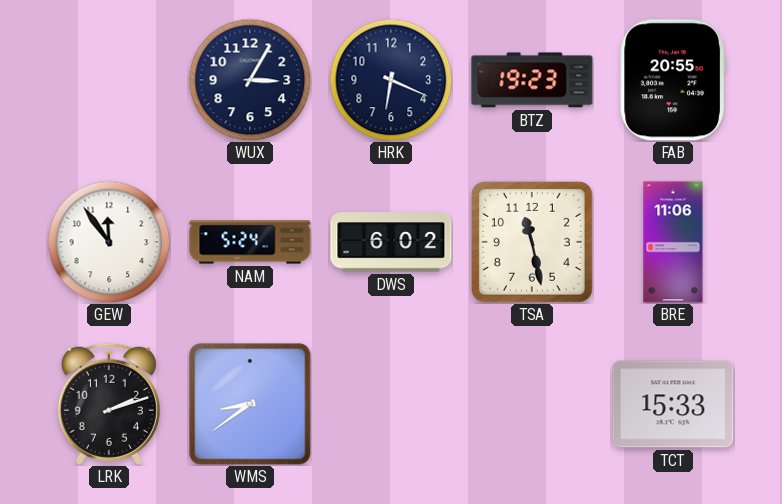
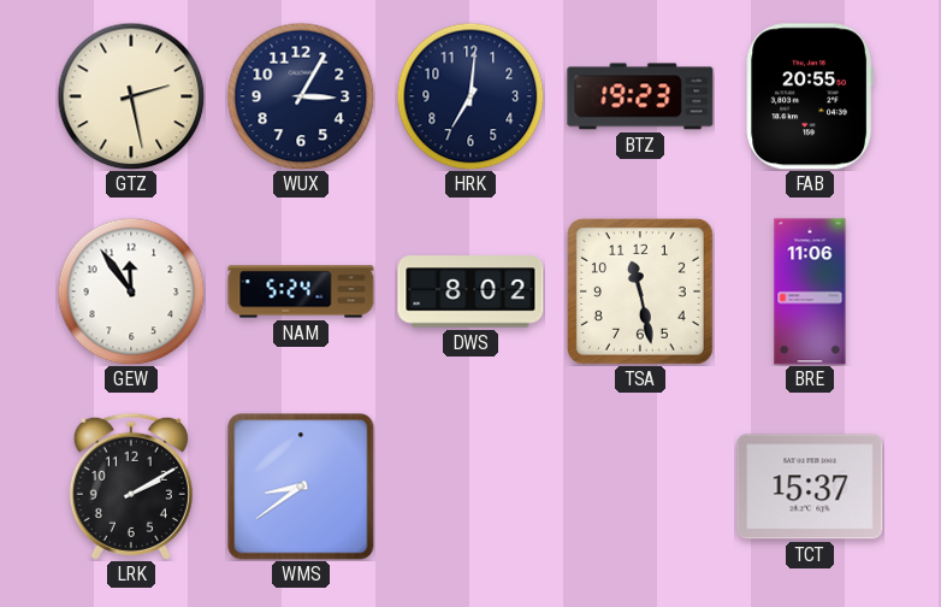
GTZ: none -> 2:28
HRK: 6:19 -> 7:01
DWS: 6:02 -> 8:02
LRK: 2:12 -> 2:10
TCT: 15:33 -> 15:37
